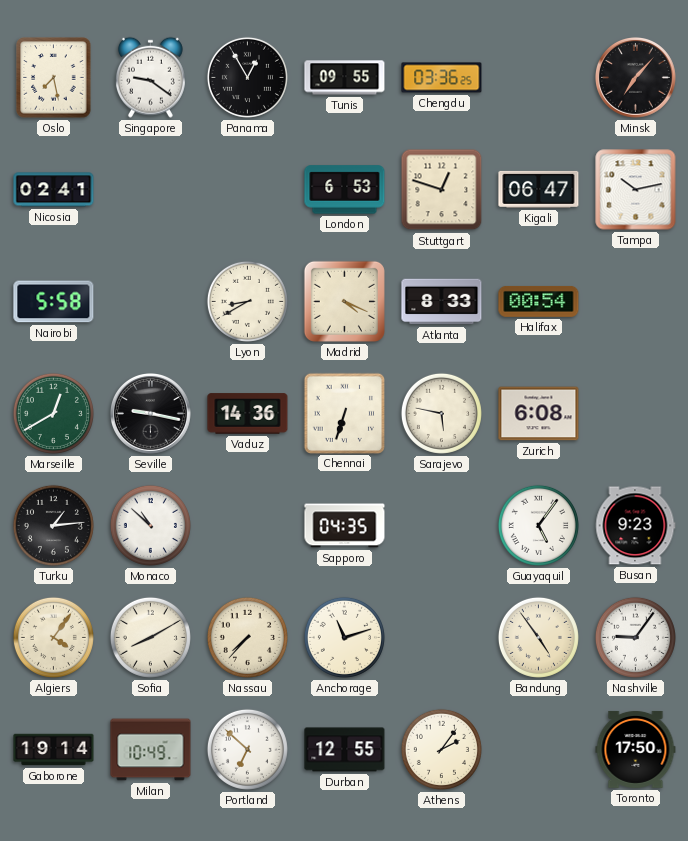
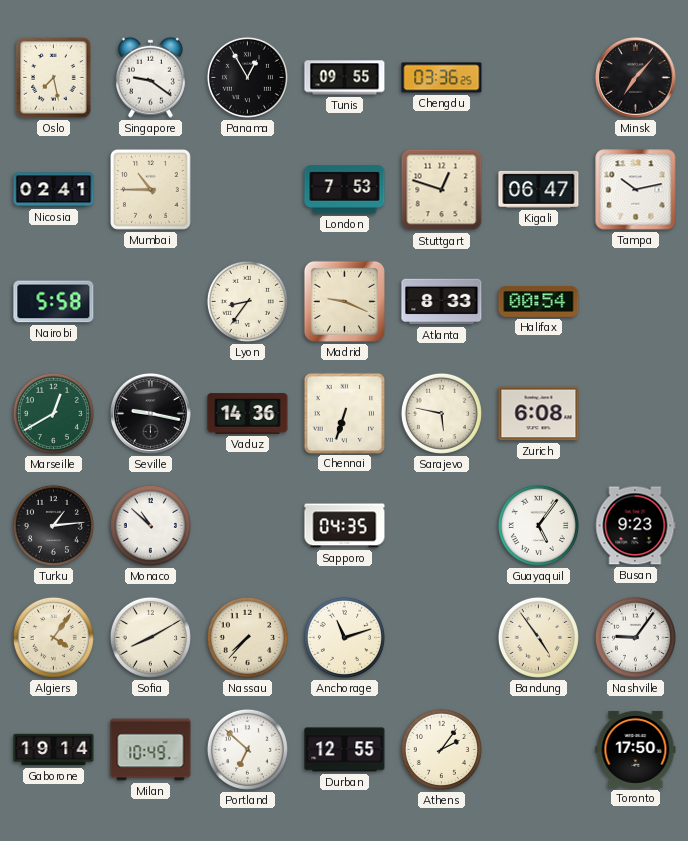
Mumbai: none -> 10:45
London: 6:53 -> 7:53
Lyon: 8:40 -> 8:36
Madrid: 4:19 -> 9:19
